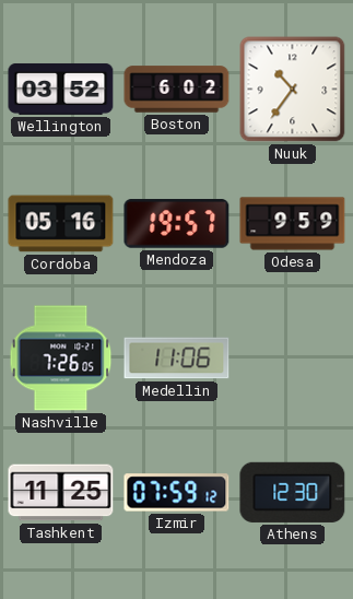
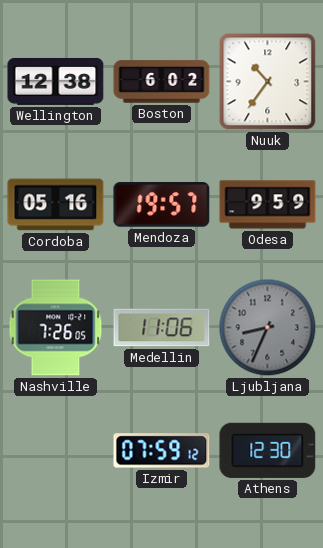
Wellington: 03:52 -> 12:38
Ljubljana: none -> 8:34
Tashkent: 11:25 -> none
